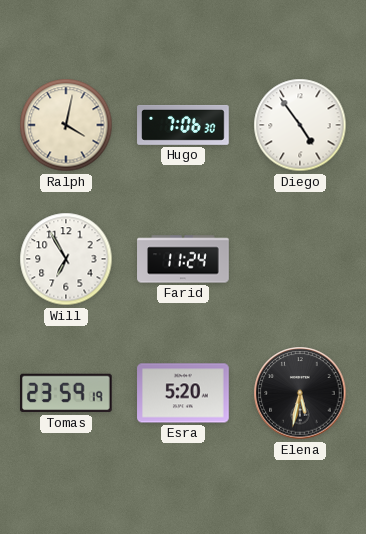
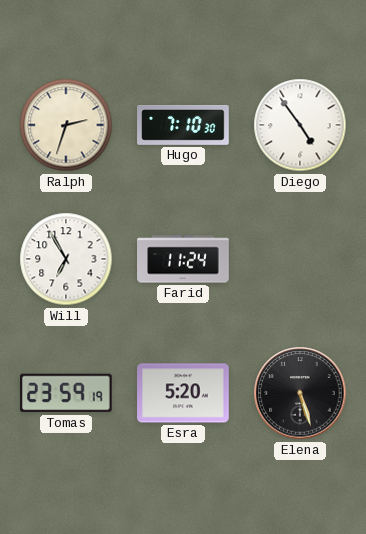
Ralph: 4:02 -> 2:33
Hugo: 7:06 -> 7:10
Elena: 5:32 -> 5:27
